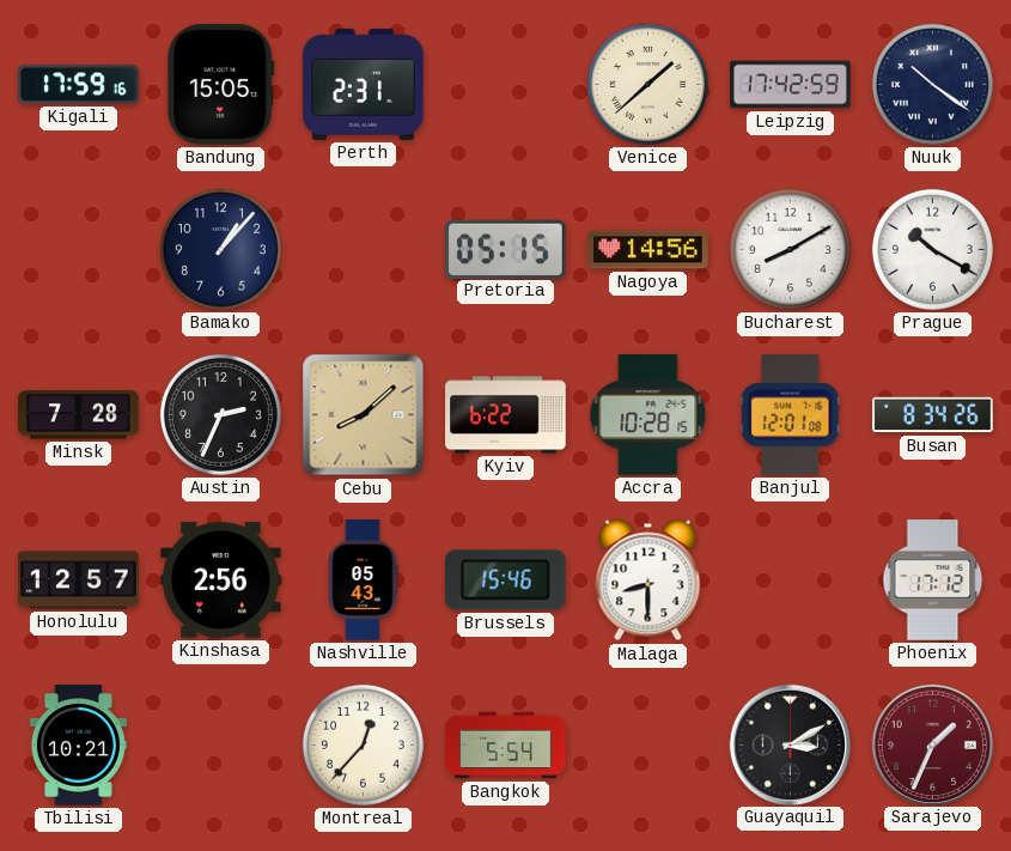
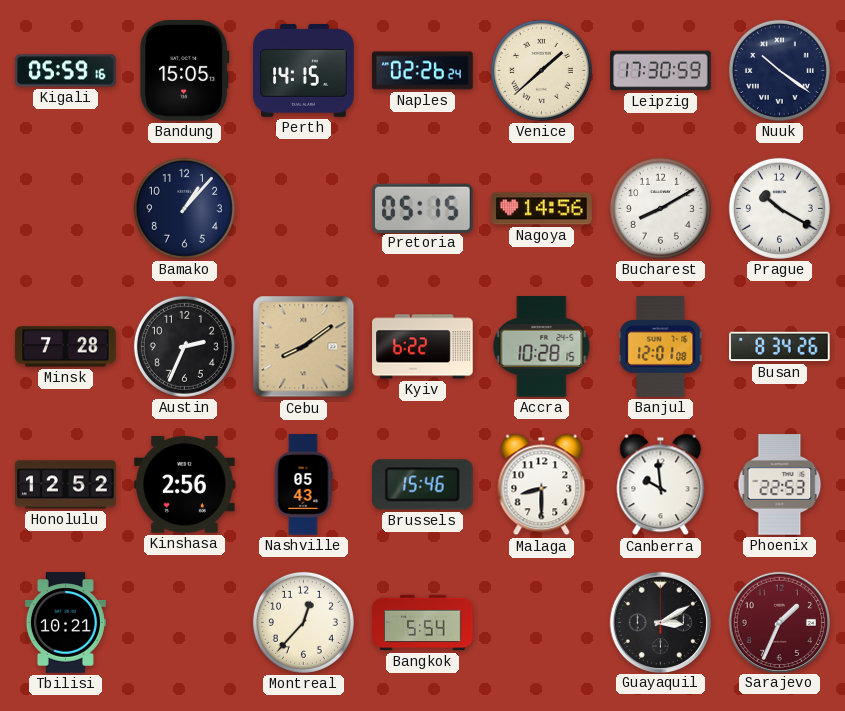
Kigali: 17:59 -> 05:59
Perth: 2:31 -> 14:15
Naples: none -> 02:26
Leipzig: 17:42 -> 17:30
Cebu: 8:08 -> 8:09
Honolulu: 12:57 -> 12:52
Canberra: none -> 9:59
Phoenix: 17:12 -> 22:53
